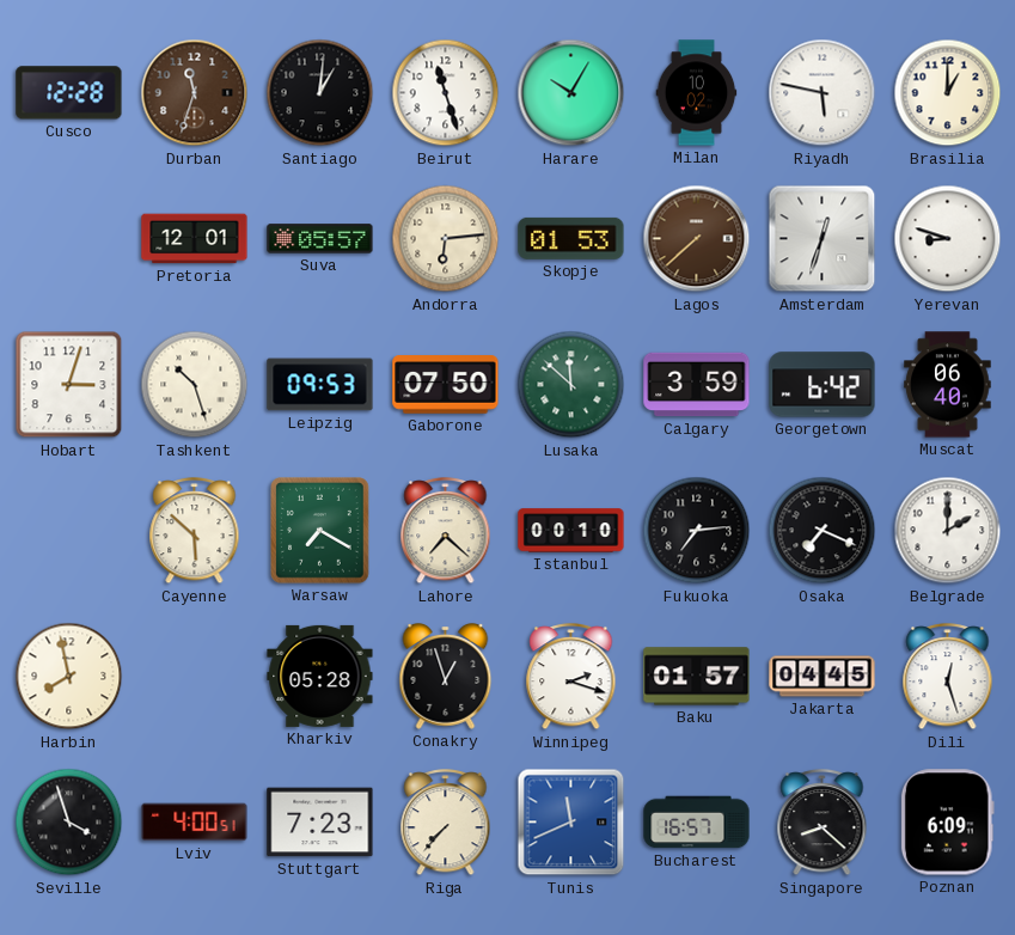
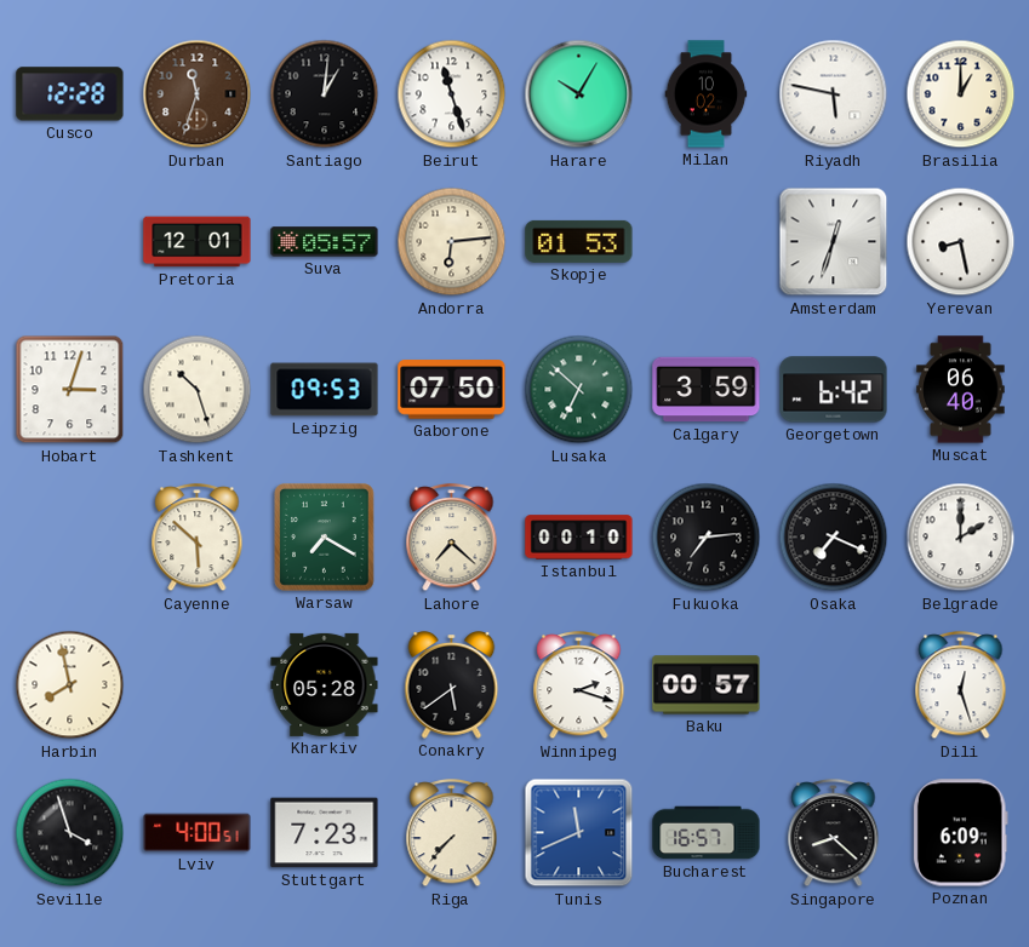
Lagos: 7:38 -> none
Yerevan: 8:48 -> 8:28
Lusaka: 11:52 -> 6:52
Conakry: 12:57 -> 5:39
Baku: 01:57 -> 00:57
Jakarta: 04:45 -> none
